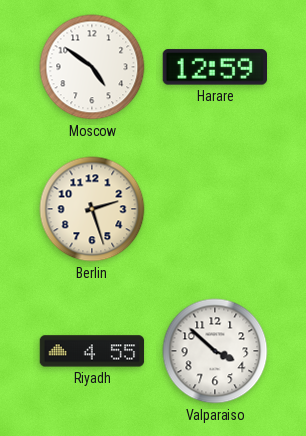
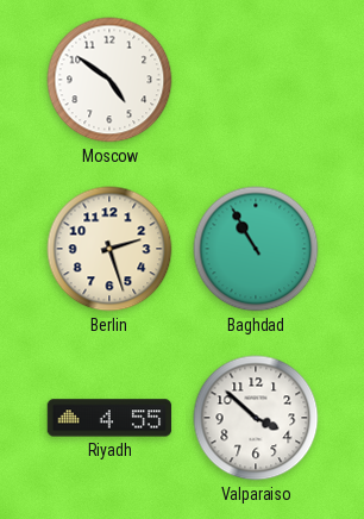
Harare: 12:59 -> none
Baghdad: none -> 10:55
